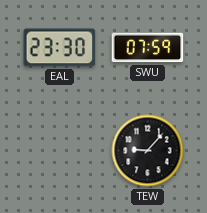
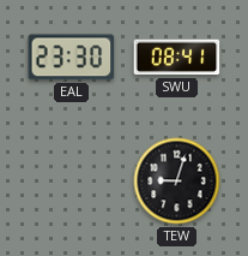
SWU: 07:59 -> 08:41
TEW: 9:07 -> 9:03
